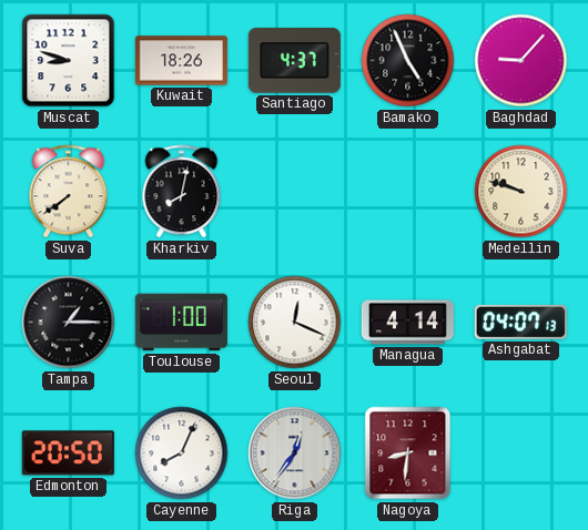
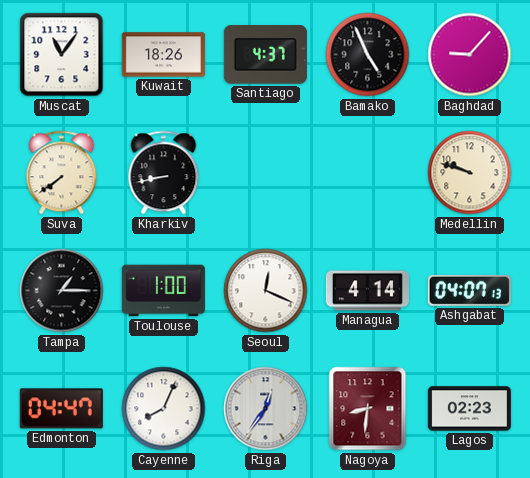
Muscat: 8:48 -> 11:06
Kharkiv: 8:02 -> 8:43
Edmonton: 20:50 -> 04:47
Lagos: none -> 02:23
